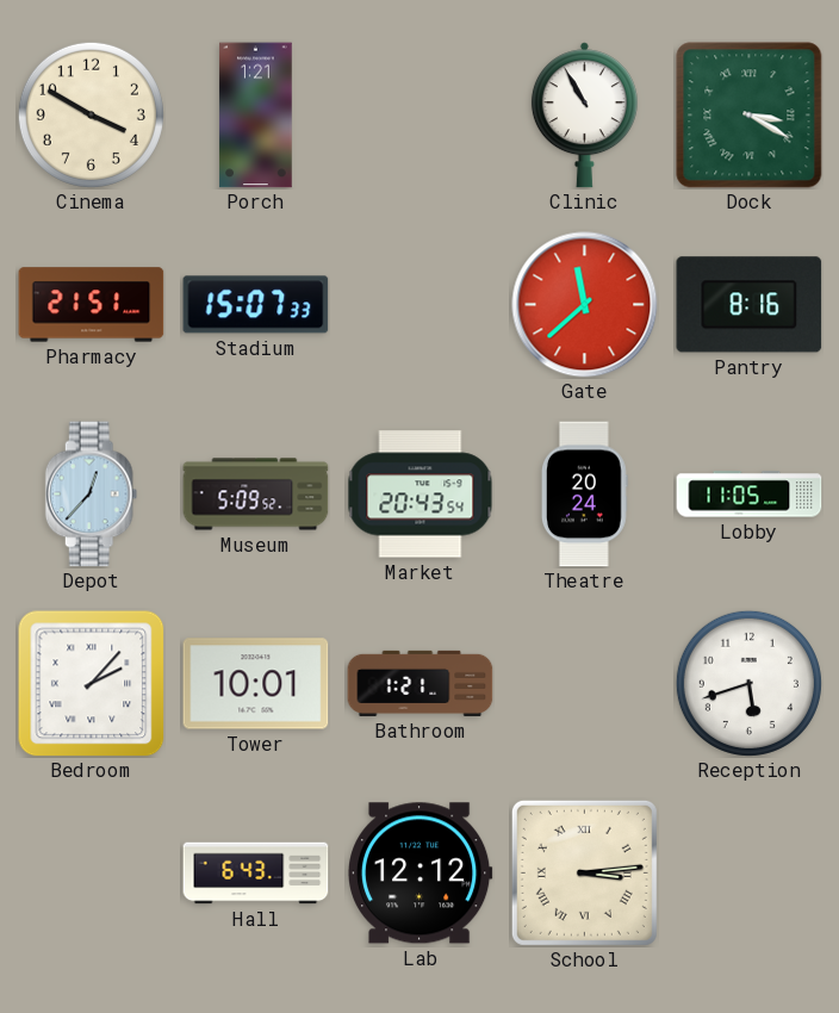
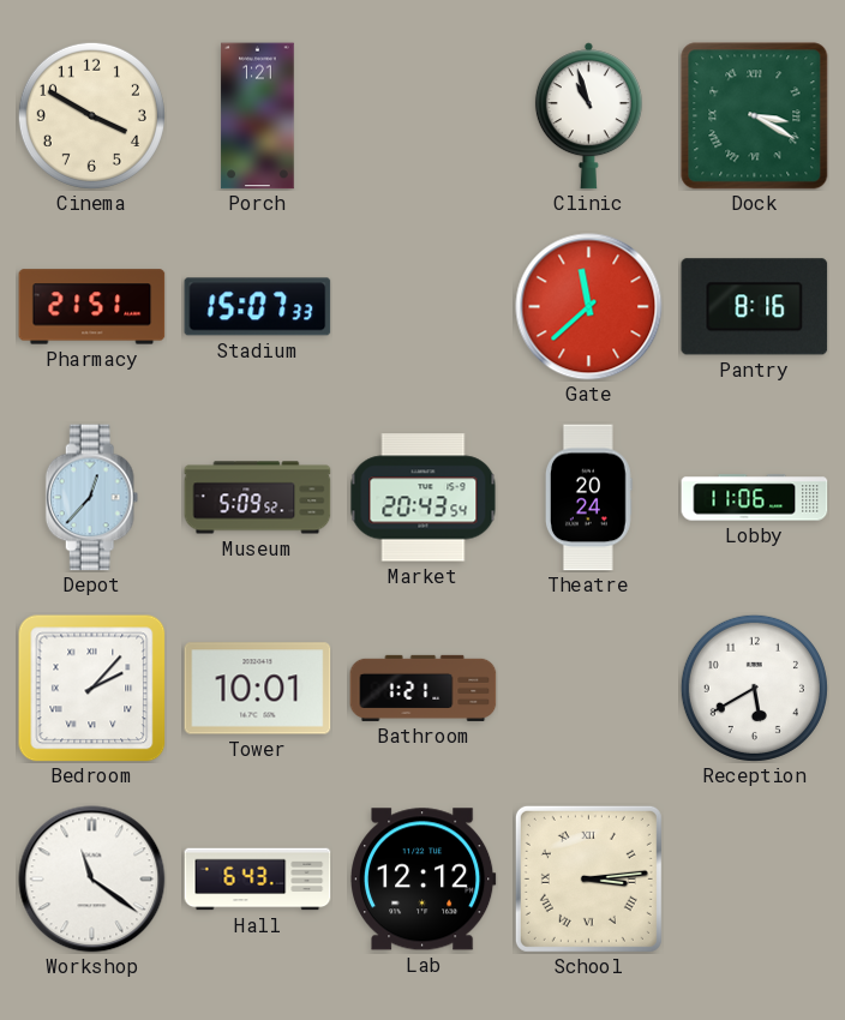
Clinic: 10:55 -> 10:57
Lobby: 11:05 -> 11:06
Reception: 5:42 -> 5:40
Workshop: none -> 11:21
